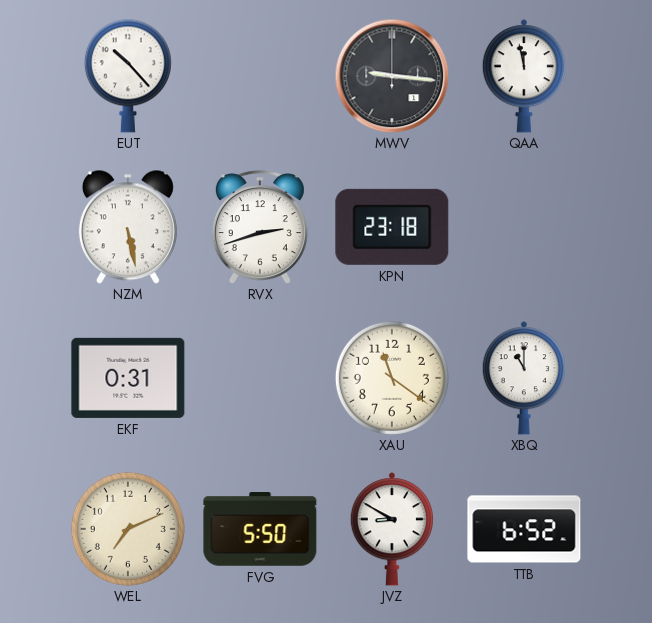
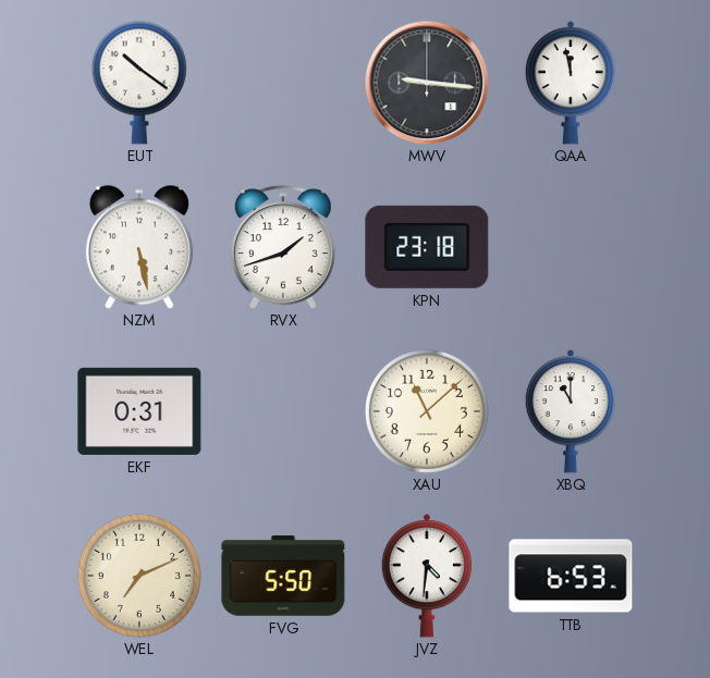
EUT: 10:23 -> 10:21
RVX: 2:42 -> 1:42
XAU: 11:21 -> 11:08
JVZ: 8:50 -> 4:31
TTB: 6:52 -> 6:53
